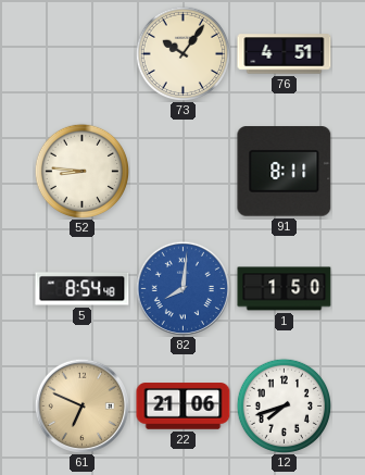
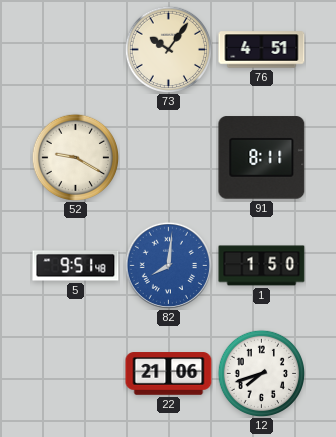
52: 8:46 -> 9:20
5: 8:54 -> 9:51
61: 6:49 -> none
